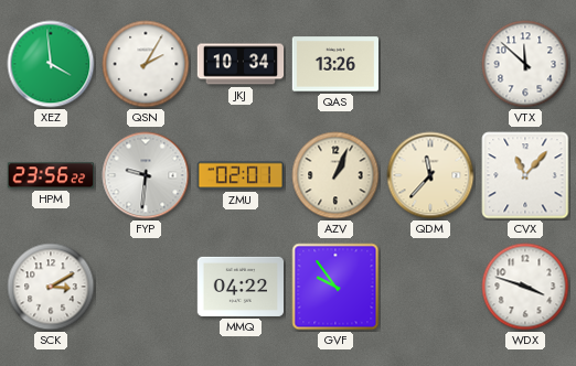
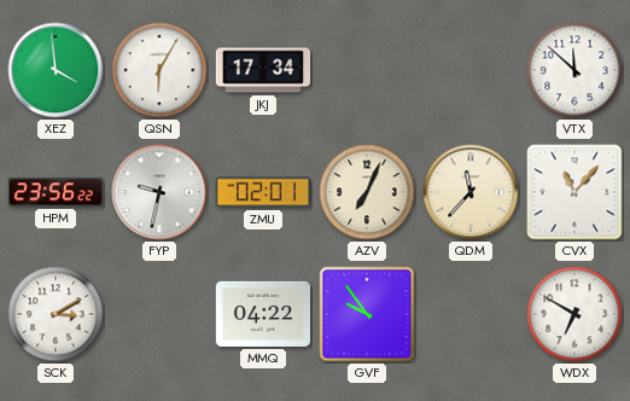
QSN: 2:05 -> 6:05
JKJ: 10:34 -> 17:34
QAS: 13:26 -> none
FYP: 9:31 -> 9:32
AZV: 1:04 -> 7:04
WDX: 3:48 -> 6:50
